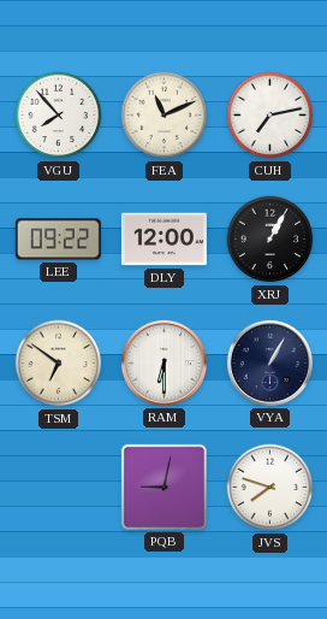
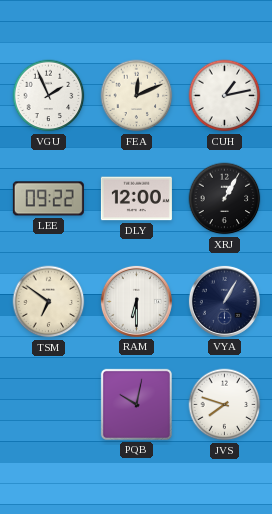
VGU: 7:53 -> 1:56
FEA: 11:11 -> 12:11
CUH: 7:13 -> 1:13
PQB: 9:02 -> 10:02
